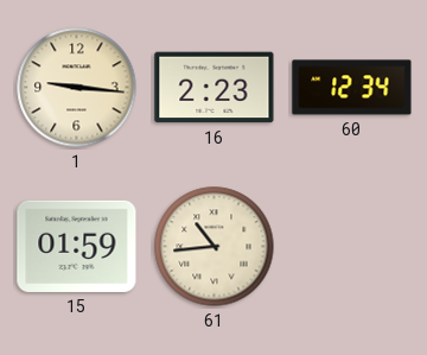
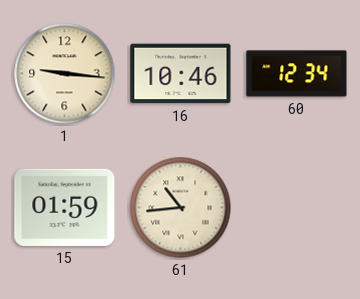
16: 2:23 -> 10:46
